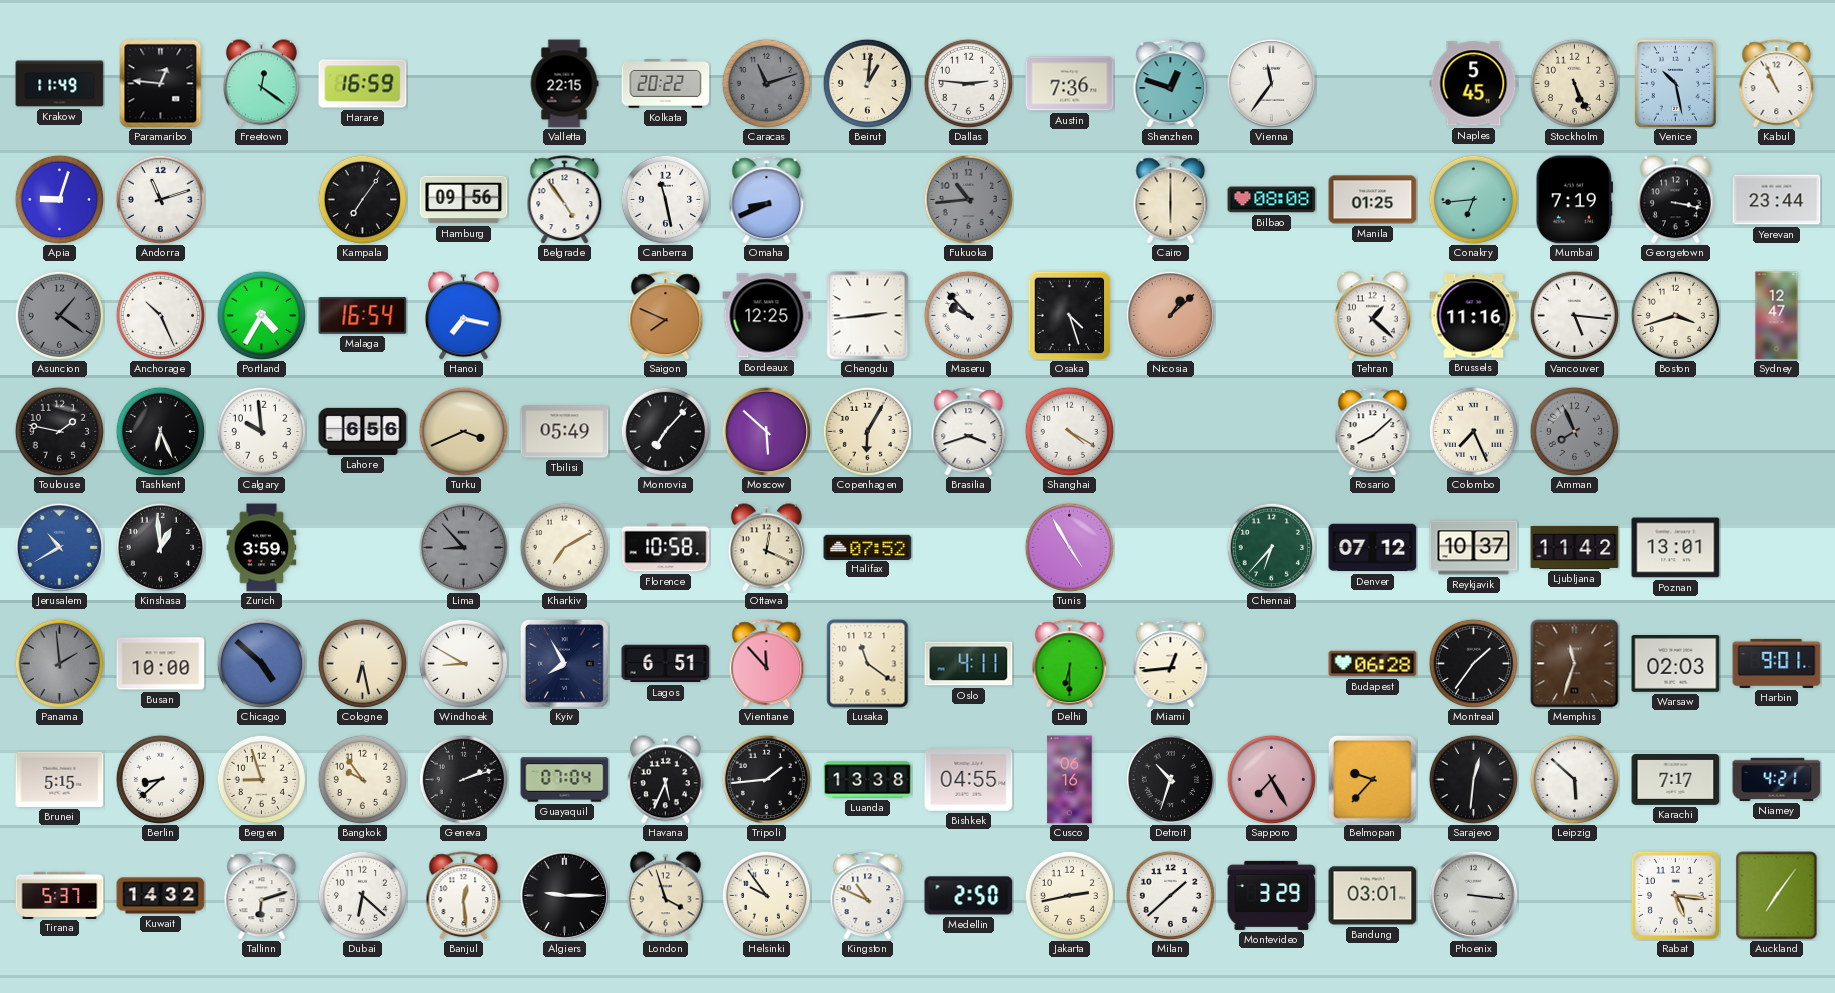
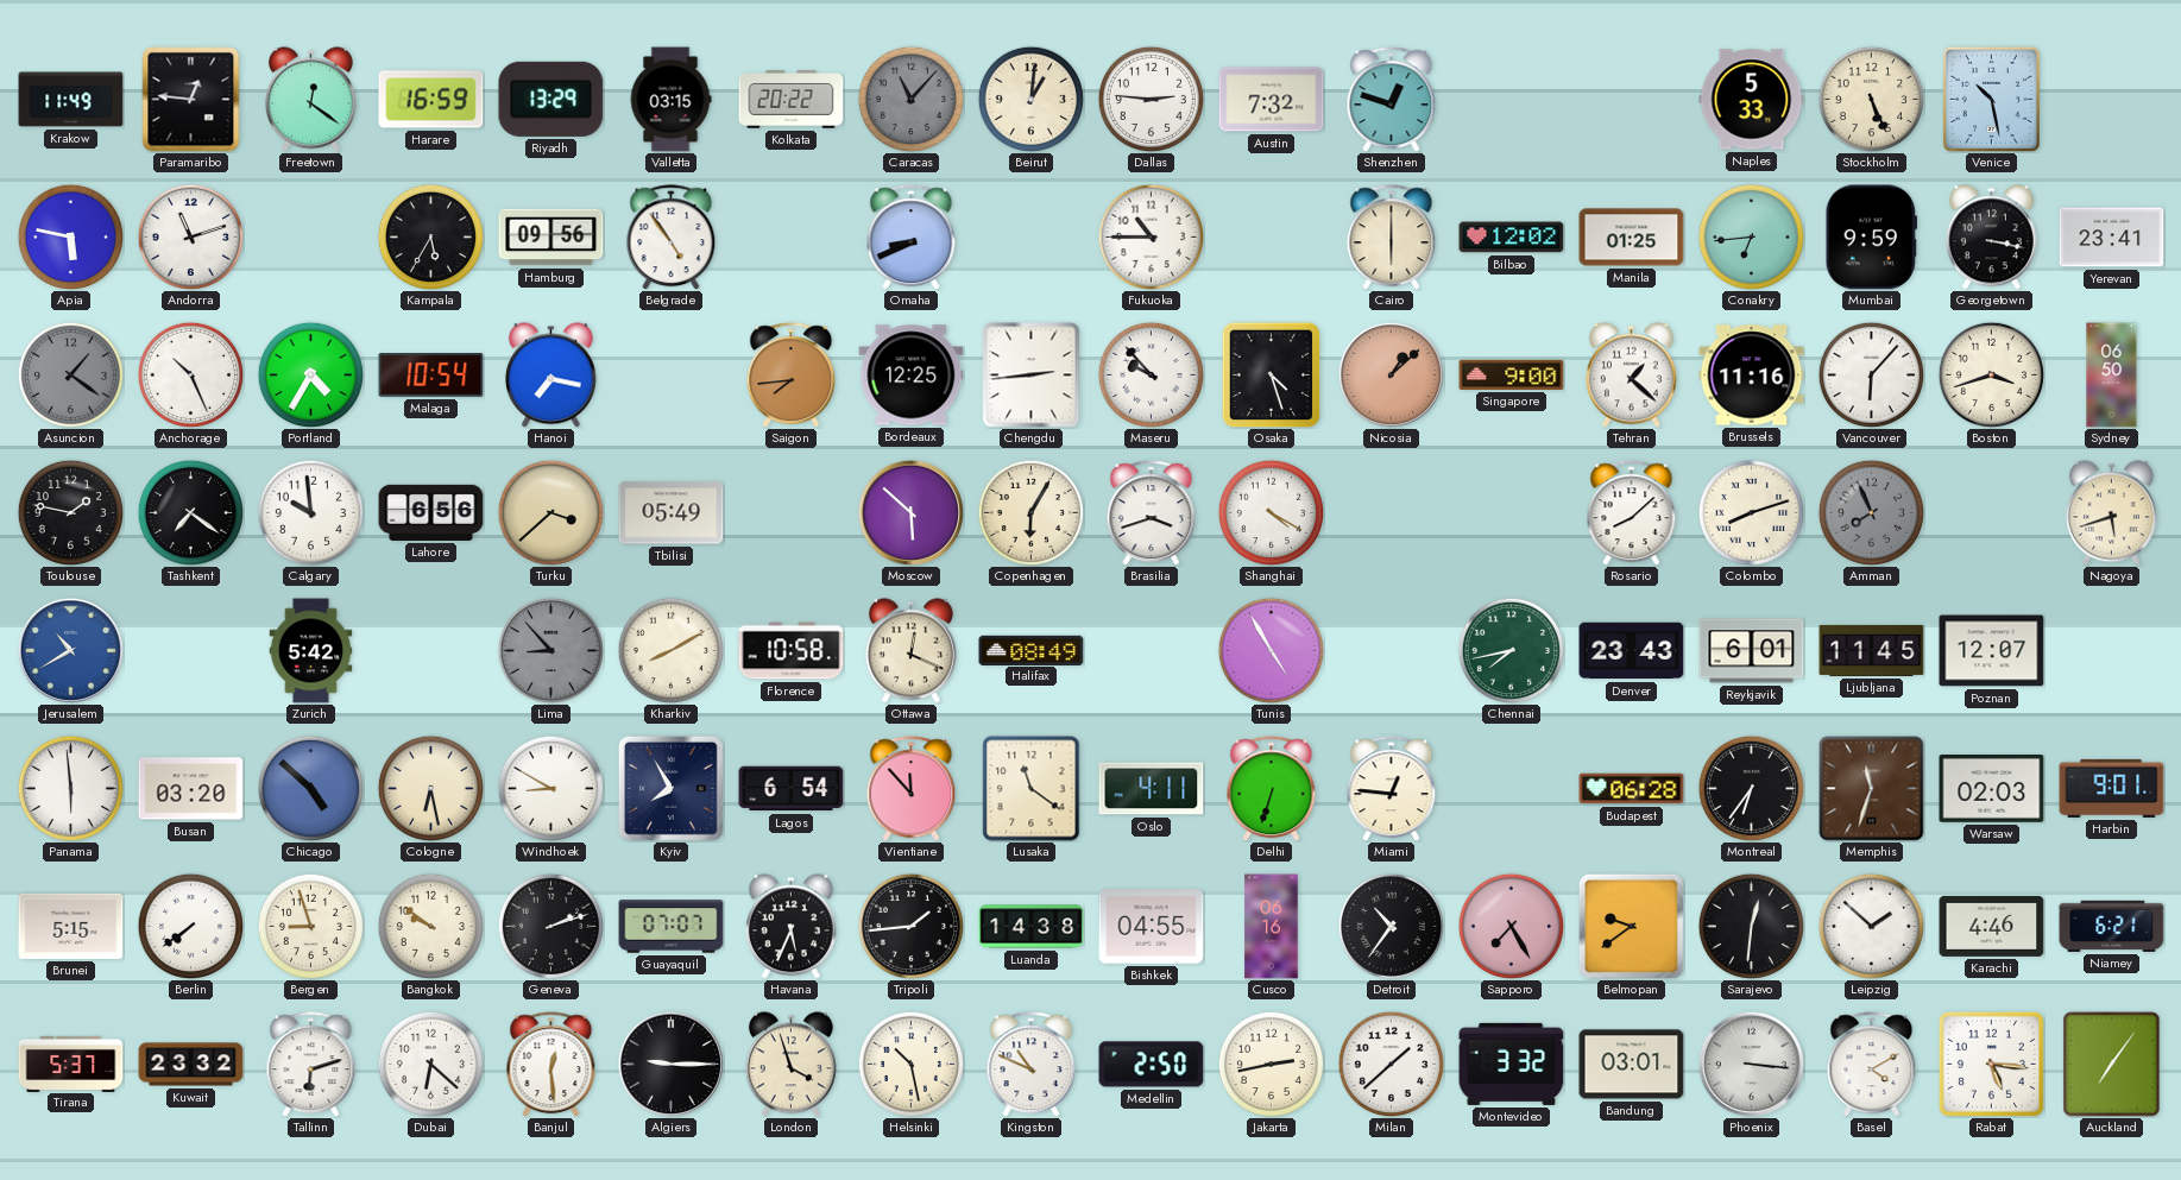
Riyadh: none -> 13:29
Valletta: 22:15 -> 03:15
Caracas: 11:12 -> 11:07
Austin: 7:36 -> 7:32
Vienna: 11:36 -> none
Naples: 5:45 -> 5:33
Kabul: 10:56 -> none
Apia: 9:03 -> 5:47
Kampala: 7:06 -> 5:35
Canberra: 11:28 -> none
Fukuoka: 10:44 -> 10:45
Fukuoka dial: grey -> white
Bilbao: 08:08 -> 12:02
Mumbai: 7:19 -> 9:59
Yerevan: 23:44 -> 23:41
Malaga: 16:54 -> 10:54
Saigon: 7:49 -> 7:44
Singapore: none -> 9:00
Vancouver: 5:16 -> 6:07
Sydney: 12:47 -> 06:50
Tashkent: 6:26 -> 7:21
Turku: 3:41 -> 3:38
Monrovia: 7:07 -> none
Colombo: 7:26 -> 8:12
Nagoya: none -> 5:42
Kinshasa: 12:59 -> none
Zurich: 3:59 -> 5:42
Kharkiv: 7:10 -> 8:10
Halifax: 07:52 -> 08:49
Chennai: 6:37 -> 7:43
Denver: 07:12 -> 23:43
Reykjavik: 10:37 -> 6:01
Ljubljana: 11:42 -> 11:45
Poznan: 13:01 -> 12:07
Panama: 1:59 -> 5:59
Panama dial: grey -> white
Busan: 10:00 -> 03:20
Lagos: 6:51 -> 6:54
Delhi: 6:30 -> 6:33
Miami: 12:44 -> 12:46
Montreal: 1:36 -> 6:36
Berlin: 8:38 -> 7:39
Bangkok: 9:54 -> 9:51
Guayaquil: 07:04 -> 07:07
Luanda: 13:38 -> 14:38
Detroit: 10:33 -> 10:36
Belmopan: 9:37 -> 9:39
Leipzig: 5:52 -> 1:52
Karachi: 7:17 -> 4:46
Niamey: 4:21 -> 6:21
Kuwait: 14:32 -> 23:32
Helsinki: 9:54 -> 10:28
Montevideo: 3:29 -> 3:32
Basel: none -> 4:10
